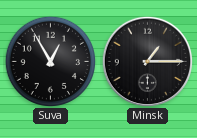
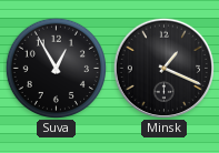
Minsk: 1:15 -> 1:19
